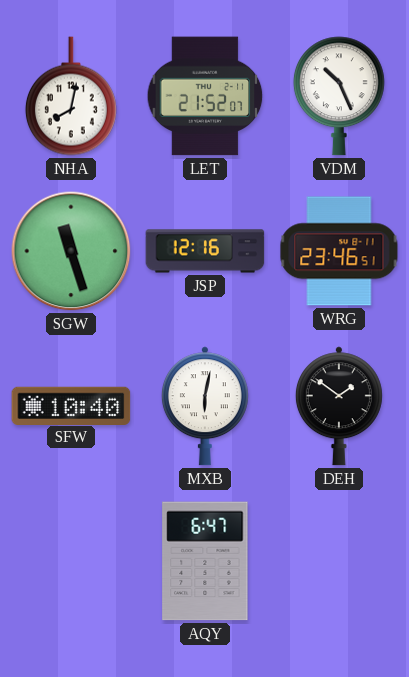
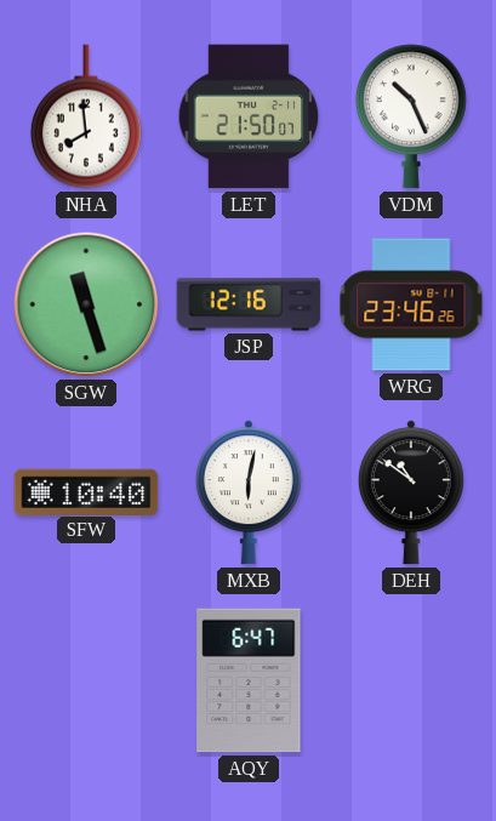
NHA: 8:02 -> 7:59
LET: 21:52 -> 21:50
WRG: 23:46:51 -> 23:46:26
DEH: 1:51 -> 10:51
